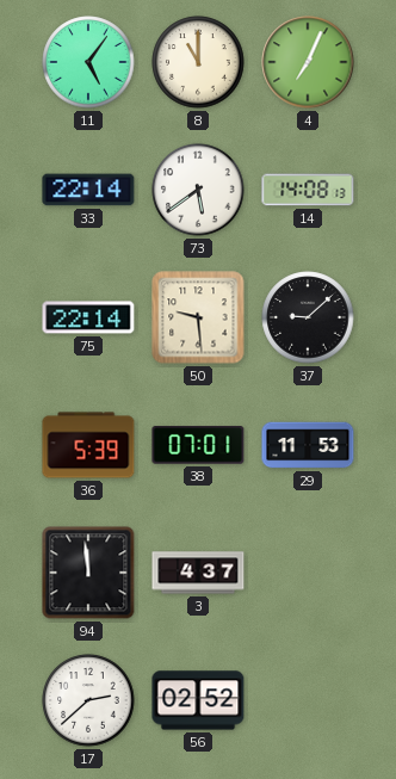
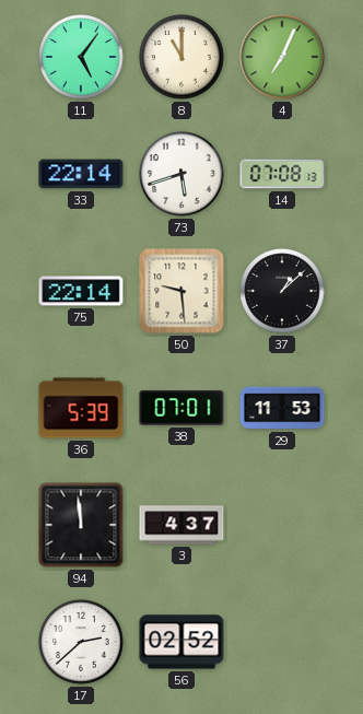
73: 5:39 -> 5:42
14: 14:08 -> 07:08
37: 9:08 -> 1:08
